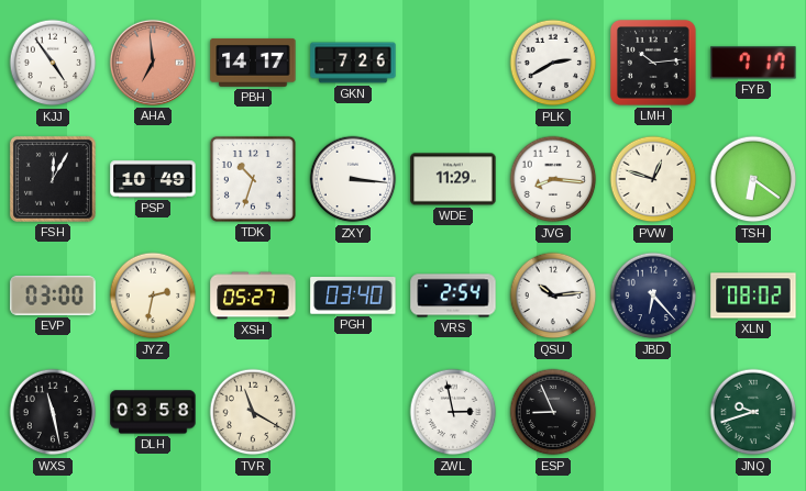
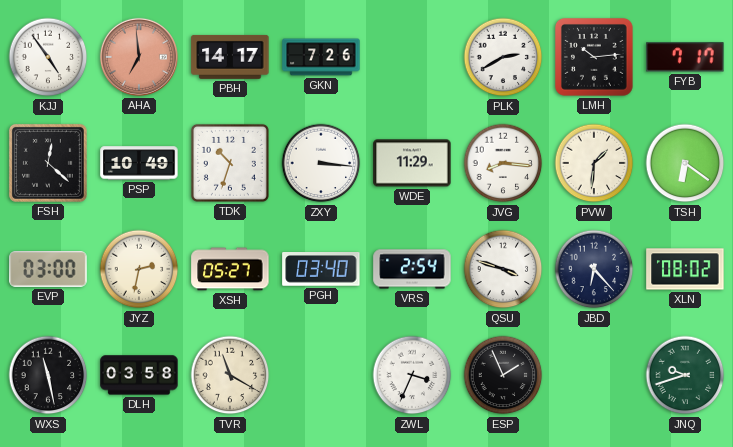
FSH: 12:05 -> 12:22
PVW: 12:48 -> 1:31
QSU: 10:14 -> 3:48
ZWL: 2:58 -> 3:34
ESP: 8:56 -> 1:56
